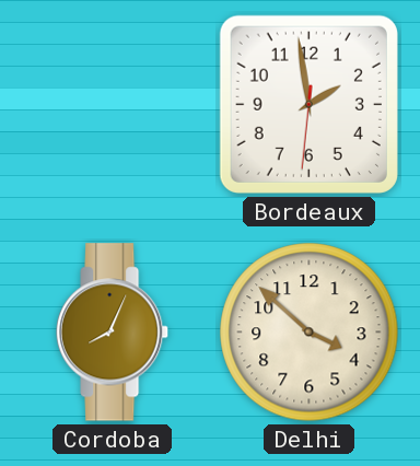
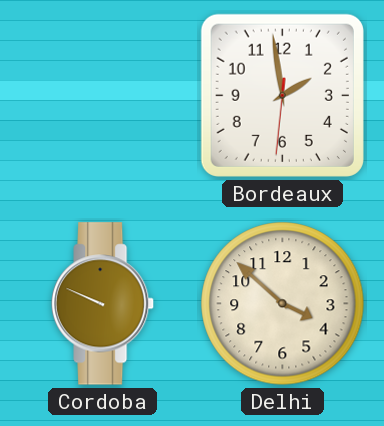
Cordoba: 8:04 -> 9:49
